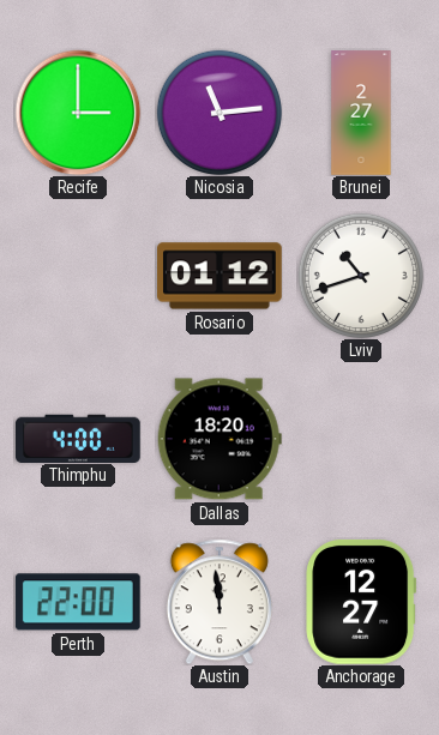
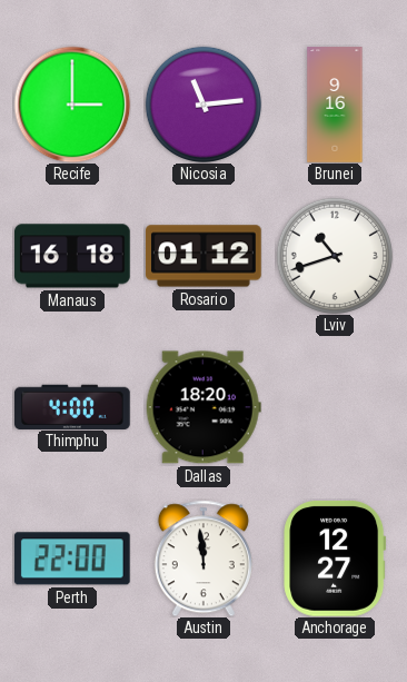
Brunei: 2:27 -> 9:16
Manaus: none -> 16:18
